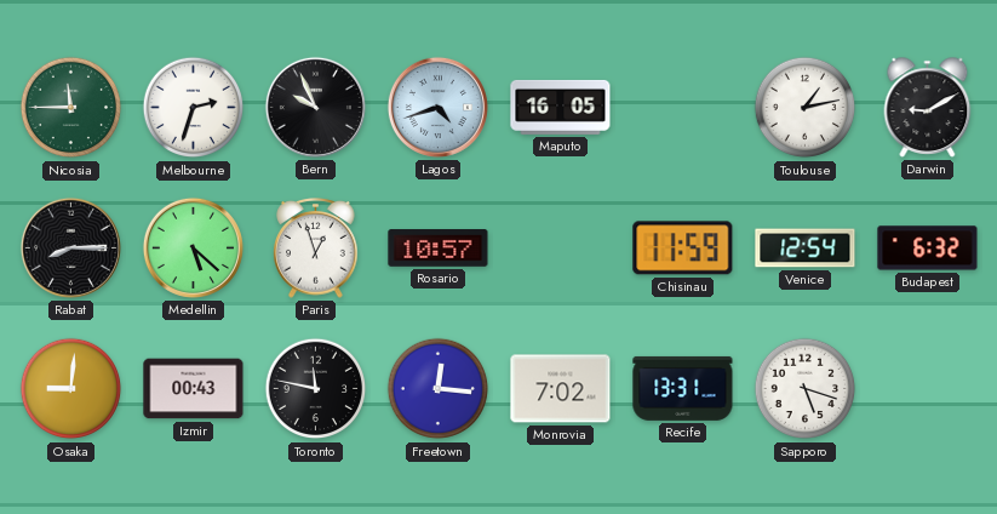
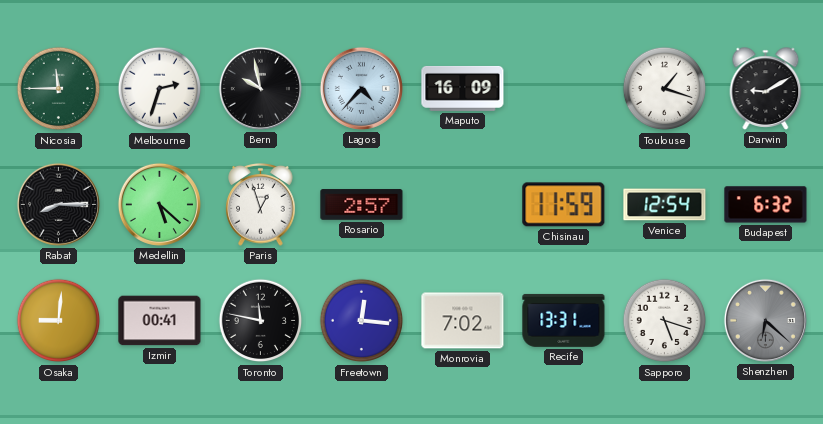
Bern: 9:56 -> 9:58
Lagos: 4:42 -> 4:37
Maputo: 16:05 -> 16:09
Toulouse: 1:13 -> 1:18
Rosario: 10:57 -> 2:57
Izmir: 00:43 -> 00:41
Shenzhen: none -> 6:22
